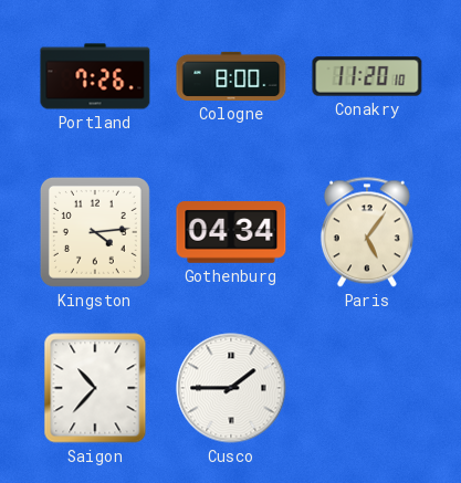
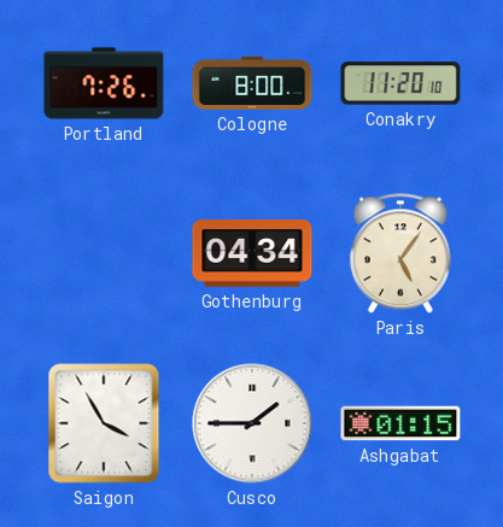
Kingston: 4:14 -> none
Saigon: 10:37 -> 3:55
Ashgabat: none -> 01:15
